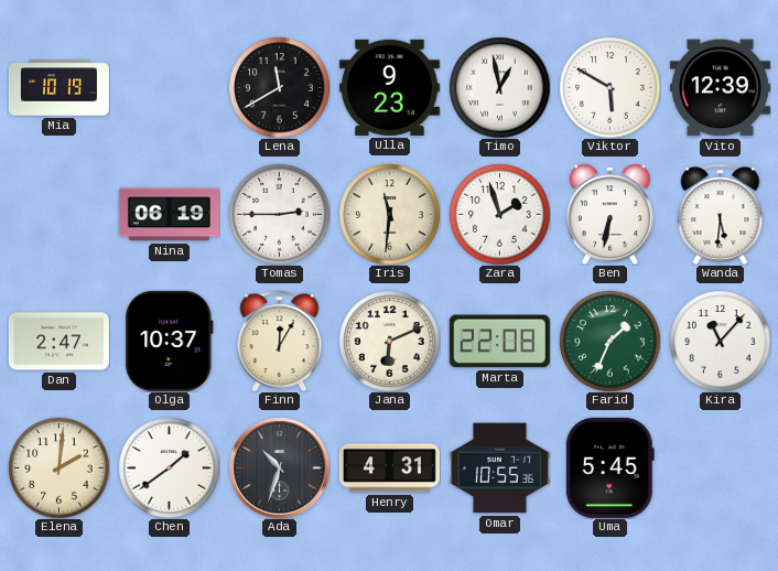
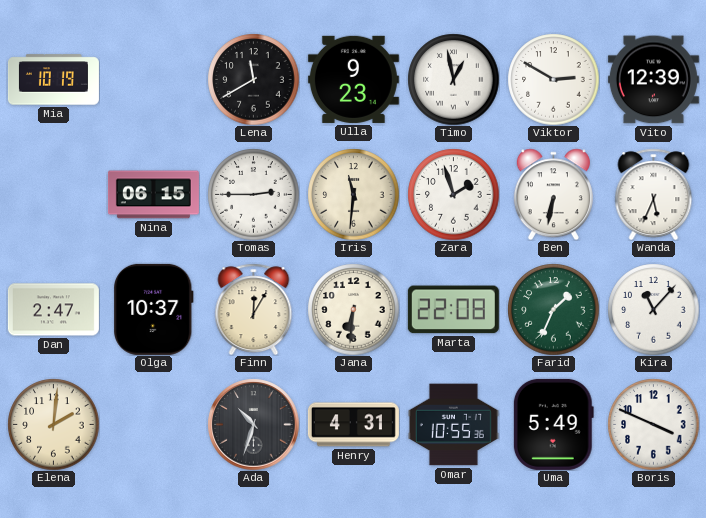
Viktor: 5:50 -> 2:50
Nina: 06:19 -> 06:15
Wanda: 5:31 -> 5:34
Jana: 6:11 -> 6:31
Chen: 1:39 -> none
Uma: 5:45 -> 5:49
Boris: none -> 3:49
